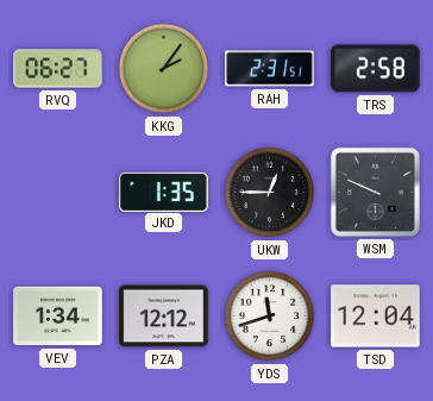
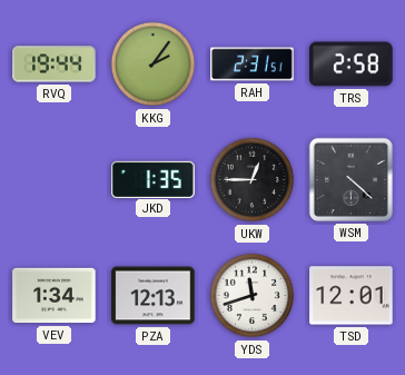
RVQ: 06:27 -> 19:44
WSM: 9:49 -> 4:22
PZA: 12:12 -> 12:13
TSD: 12:04 -> 12:01
